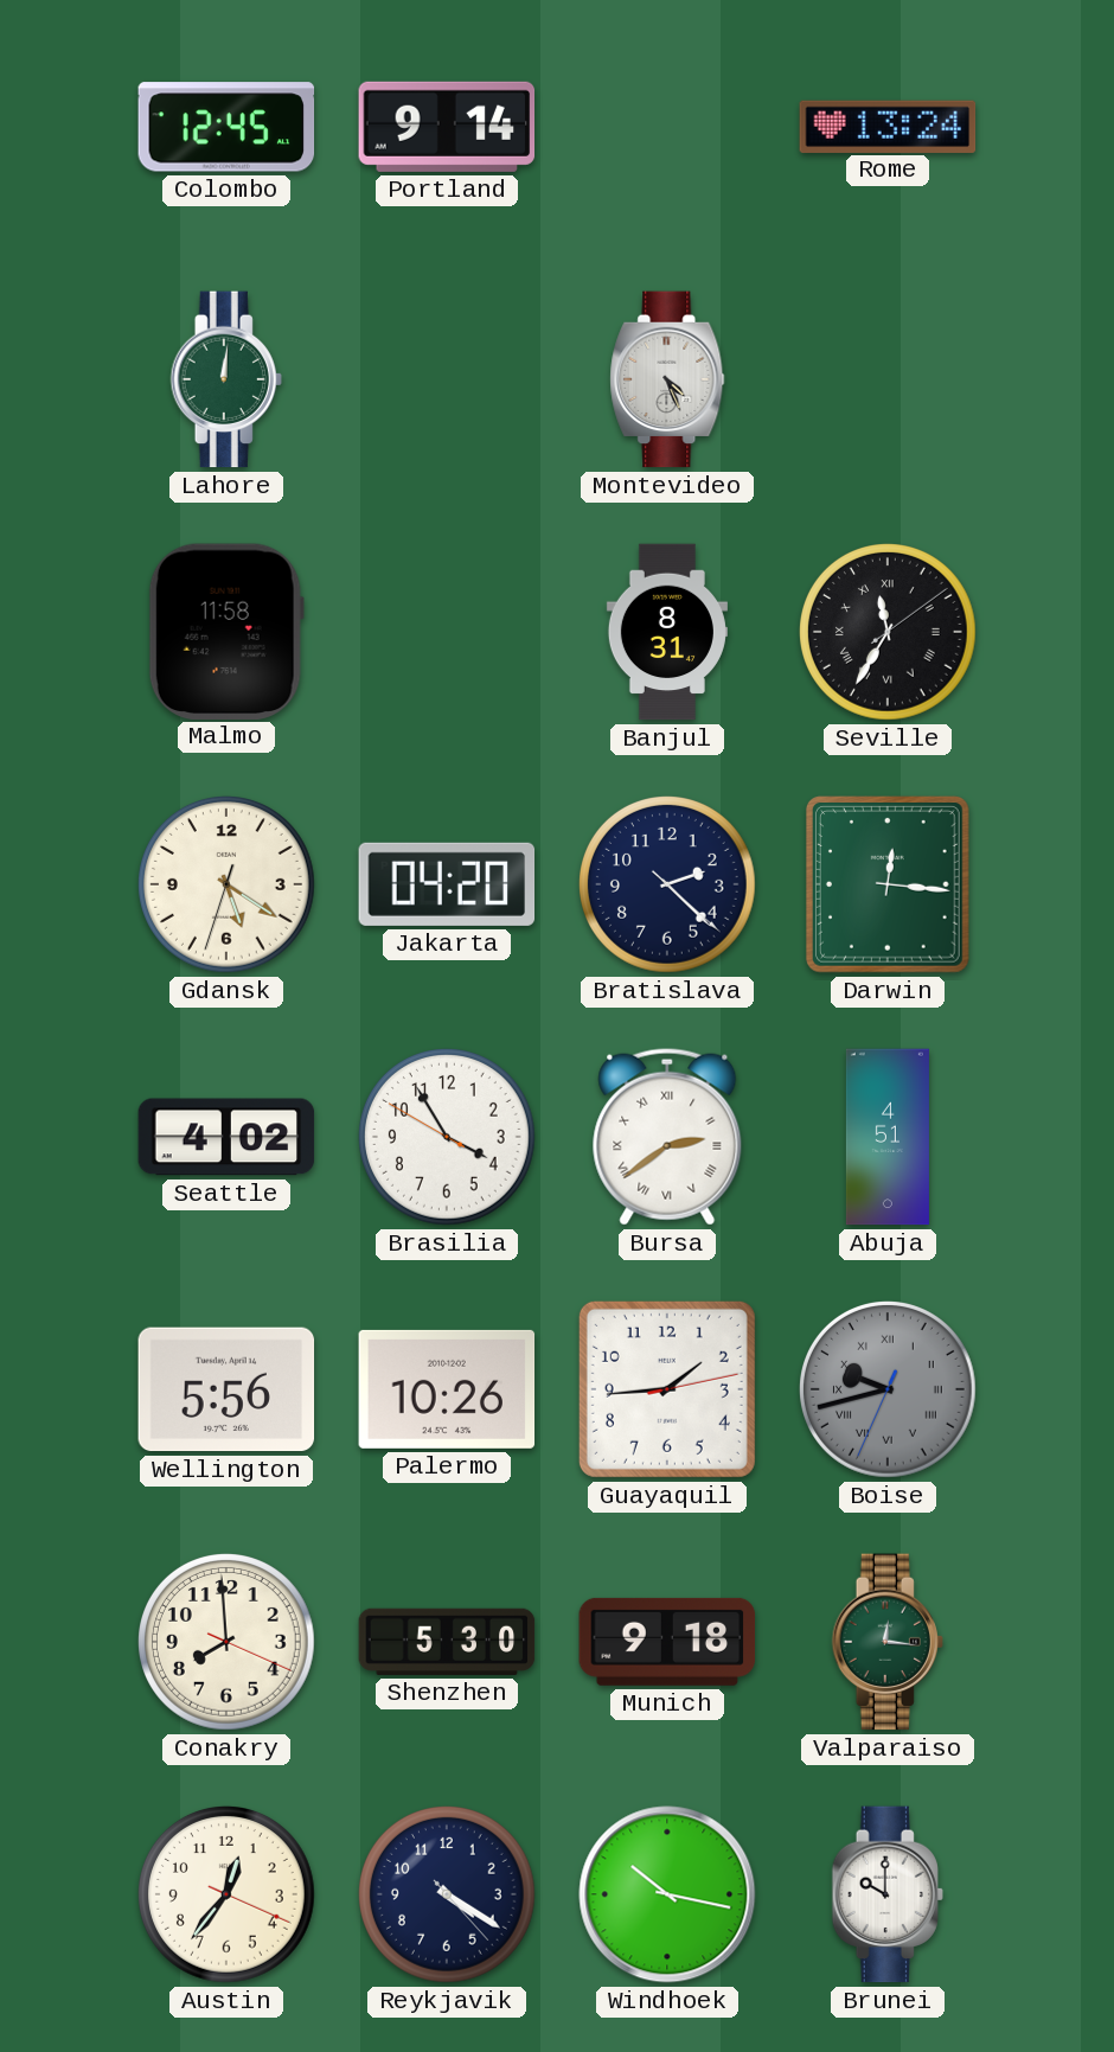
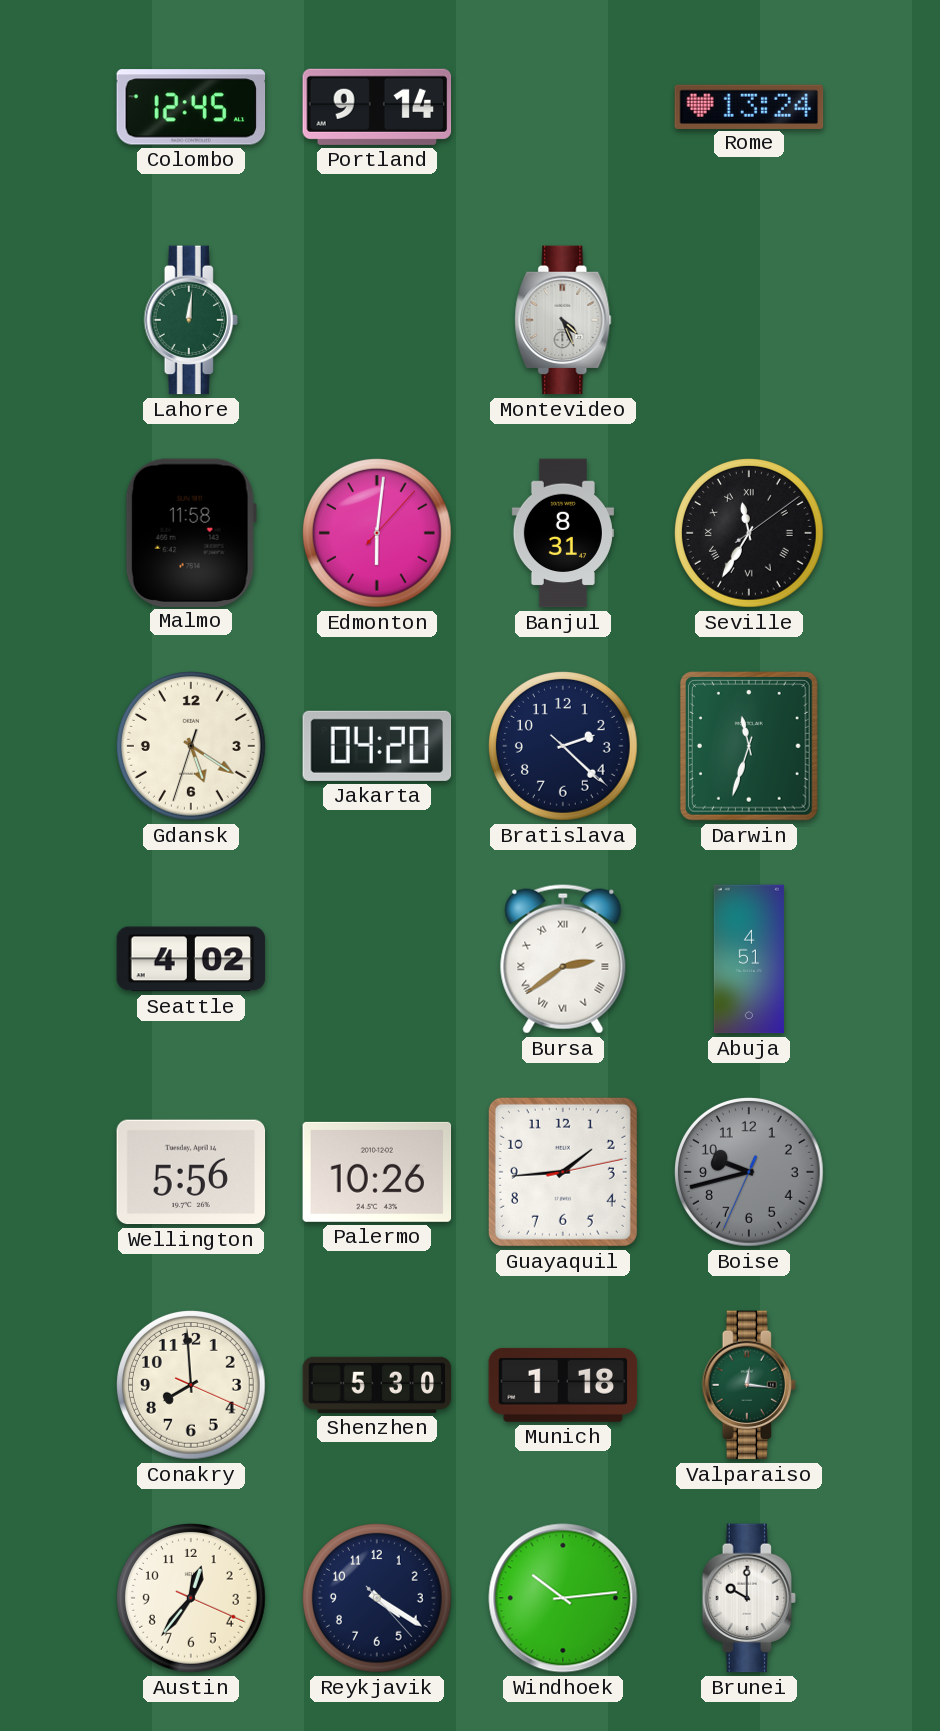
Edmonton: none -> 6:01
Darwin: 12:16 -> 11:33
Brasilia: 3:54 -> none
Boise numerals: Roman -> Arabic
Munich: 9:18 -> 1:18
Windhoek: 10:17 -> 10:14
